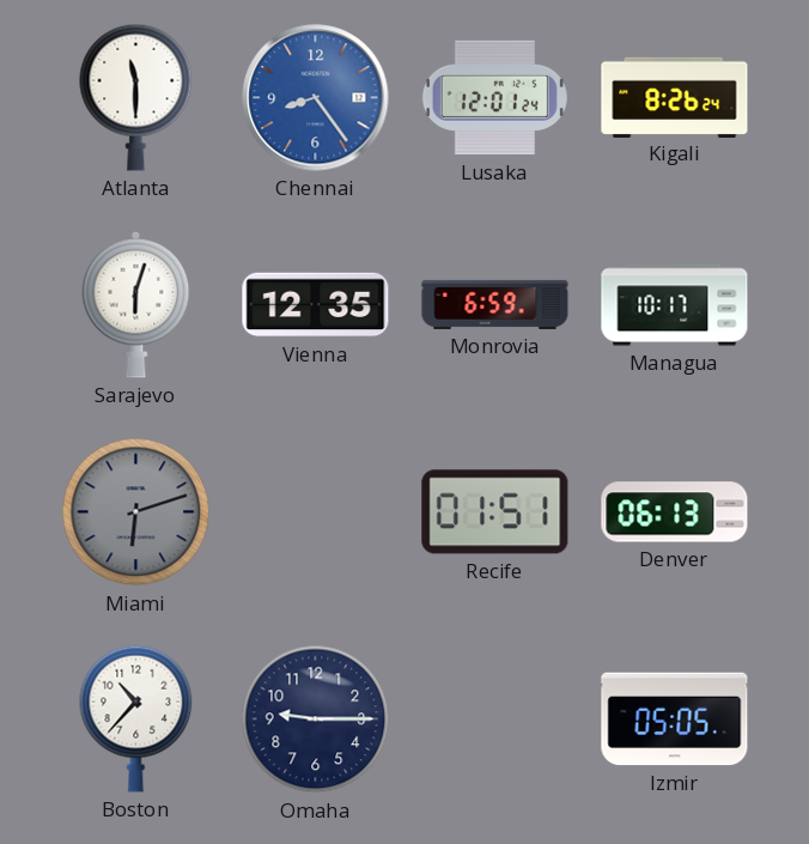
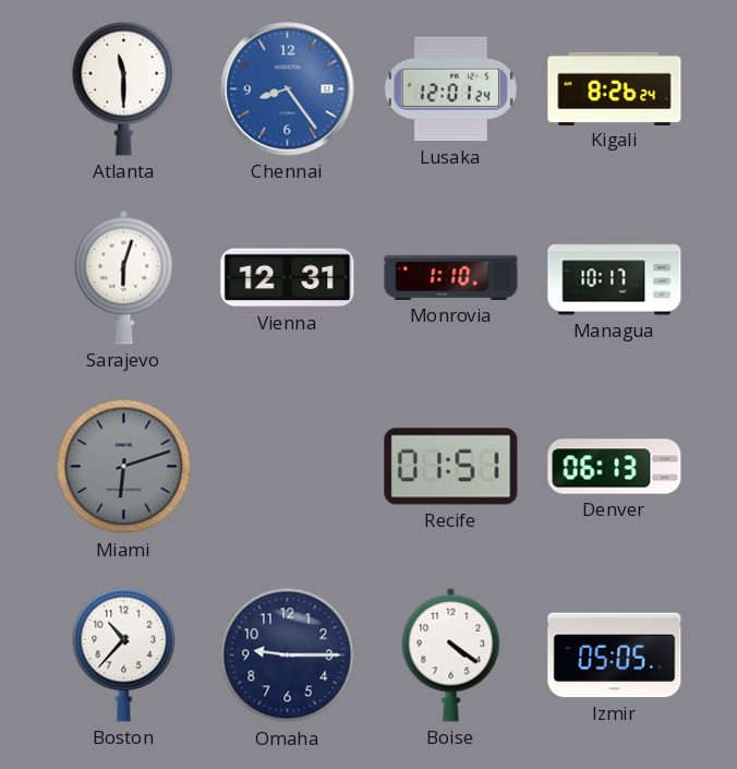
Vienna: 12:35 -> 12:31
Monrovia: 6:59 -> 1:10
Boise: none -> 4:21
